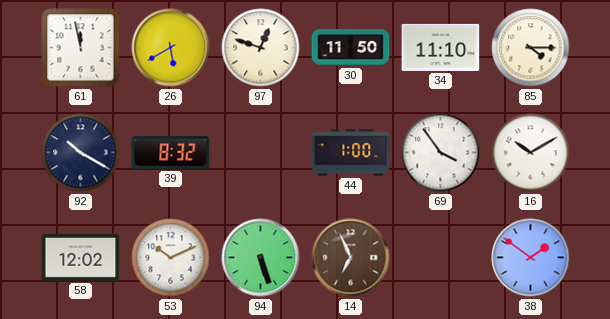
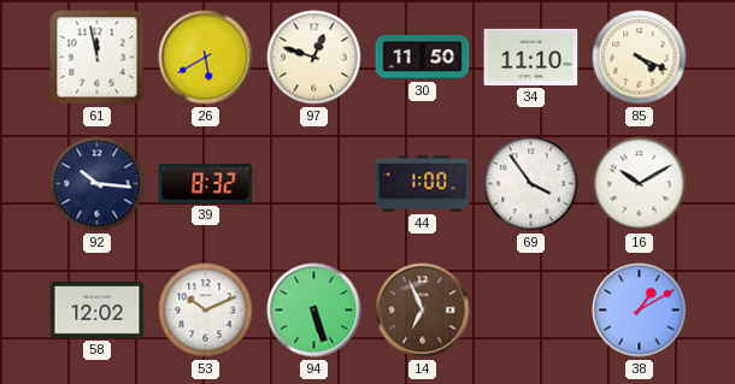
85: 4:15 -> 4:19
92: 10:20 -> 10:16
38: 1:51 -> 1:10
